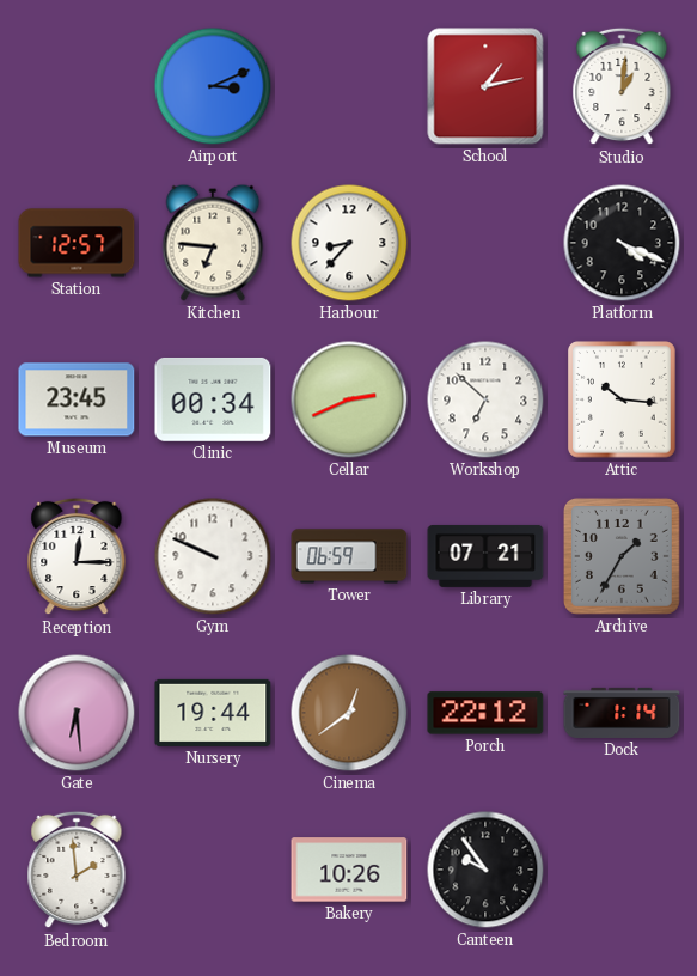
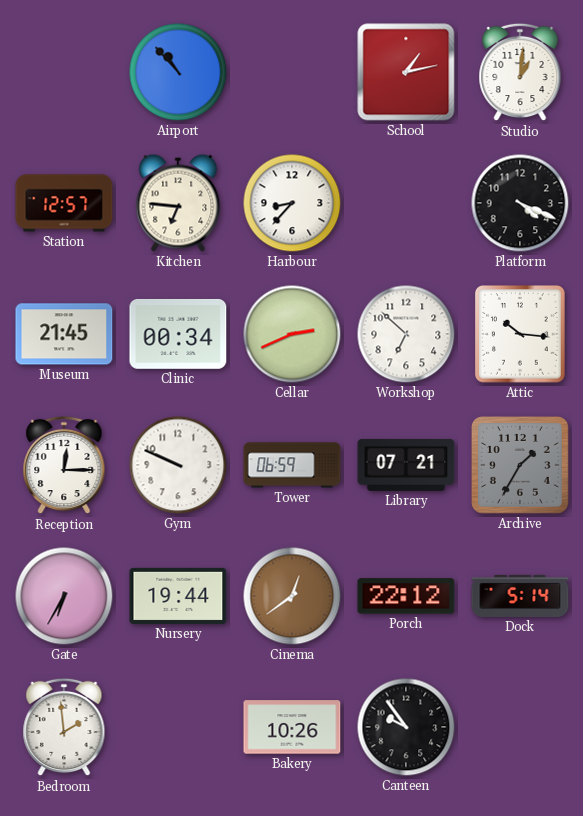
Airport: 3:11 -> 10:53
Museum: 23:45 -> 21:45
Gate: 6:29 -> 6:35
Dock: 1:14 -> 5:14
